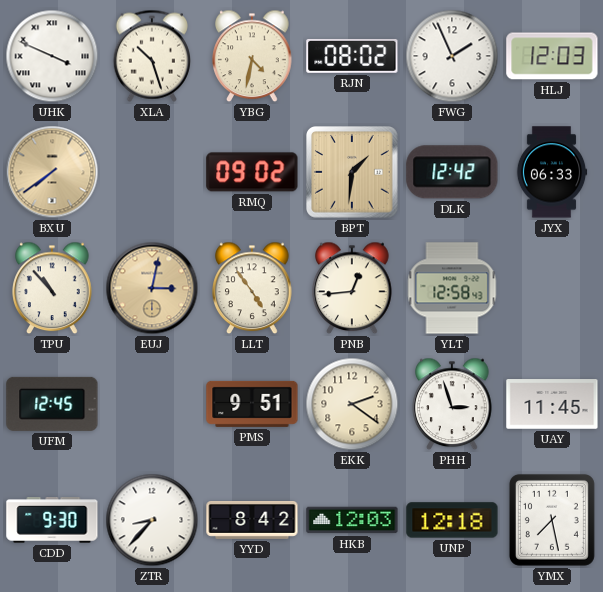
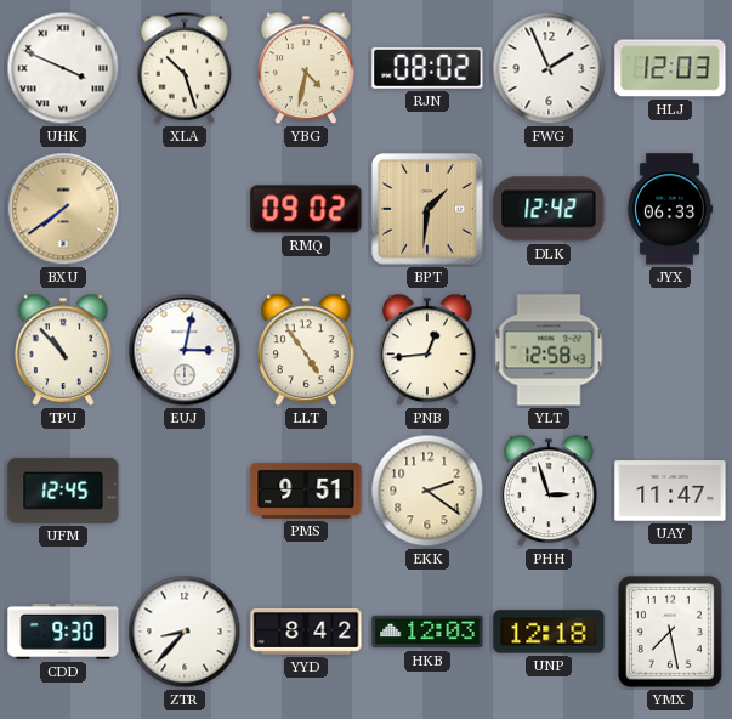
EUJ dial: champagne -> white
UAY: 11:45 -> 11:47
